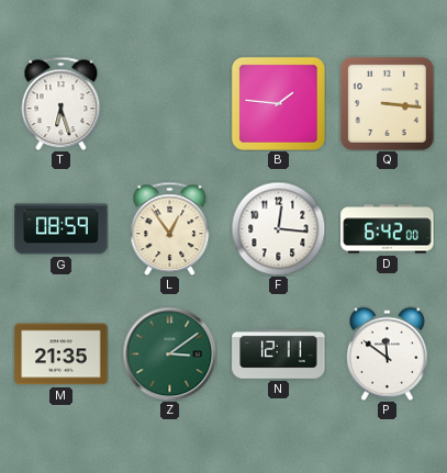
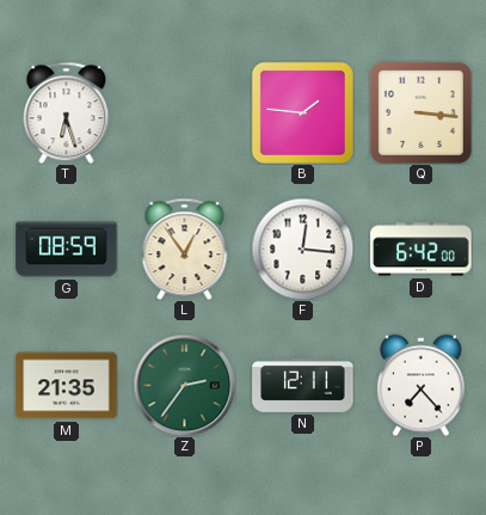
Z: 3:09 -> 2:36
P: 11:51 -> 7:23
